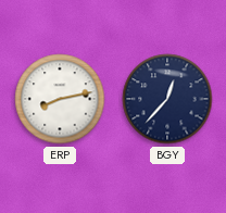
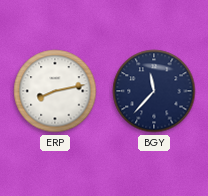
BGY: 12:37 -> 11:37
